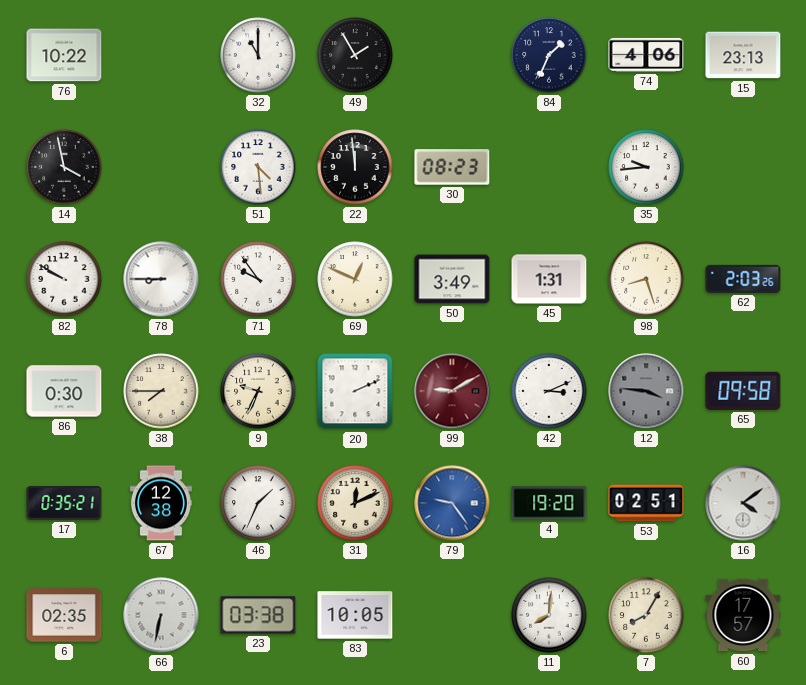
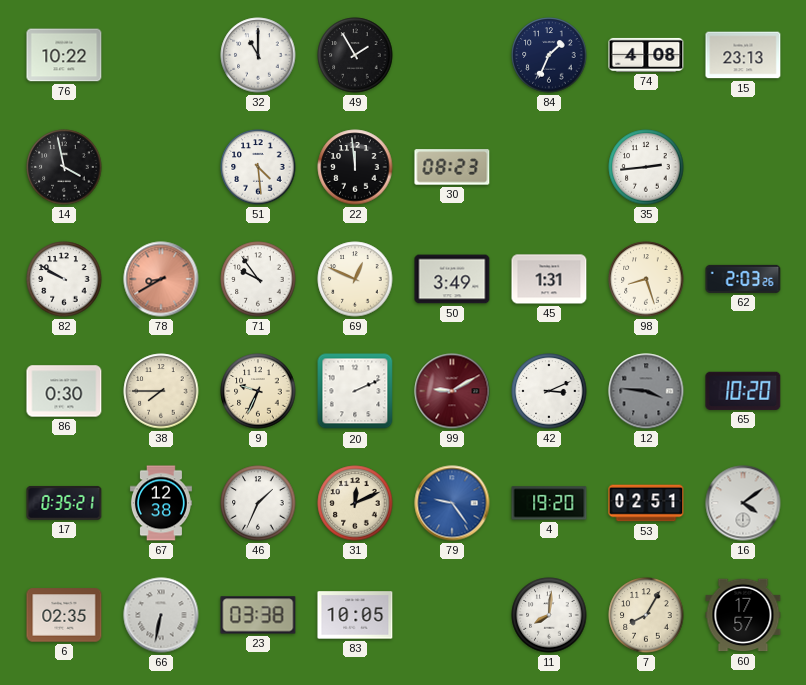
74: 4:06 -> 4:08
35: 9:44 -> 2:44
78: 8:45 -> 8:40
78 dial: white -> salmon
65: 09:58 -> 10:20
